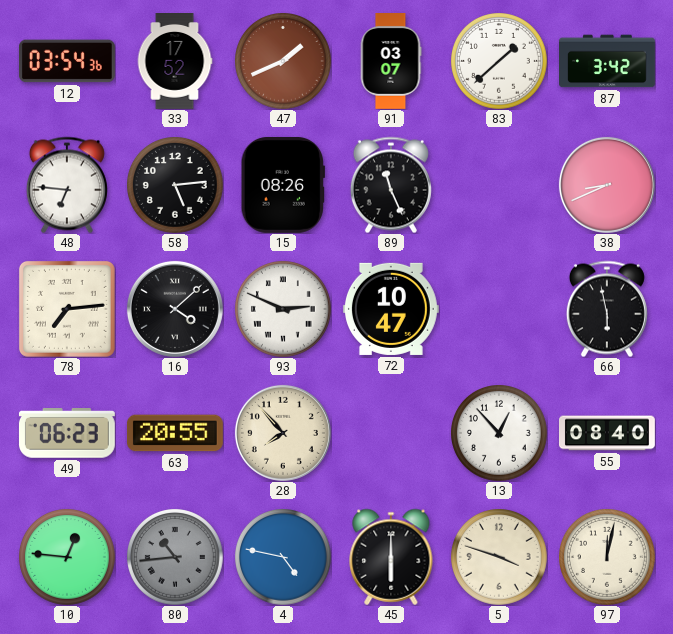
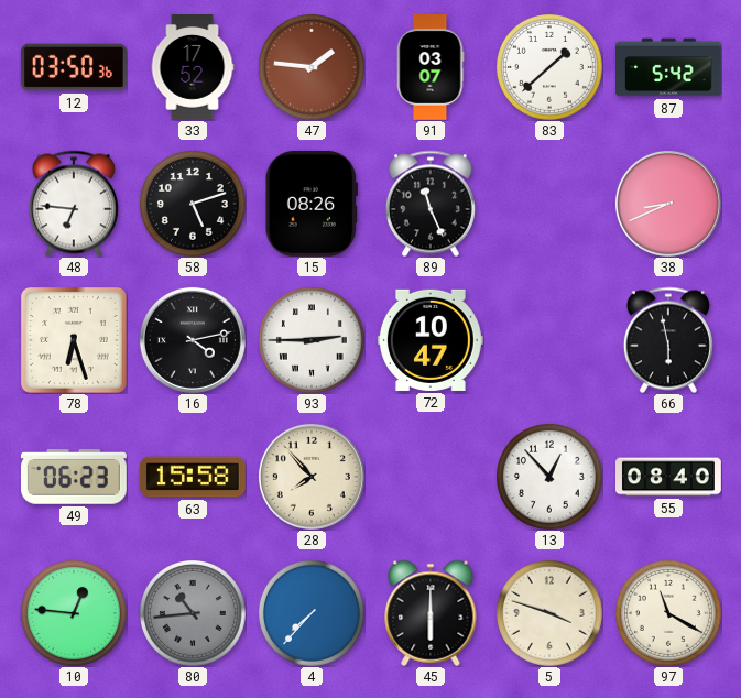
12: 03:54 -> 03:50
47: 1:41 -> 1:46
87: 3:42 -> 5:42
58: 5:14 -> 5:12
78: 7:14 -> 6:27
16: 4:08 -> 4:13
93: 2:49 -> 2:45
63: 20:55 -> 15:58
4: 4:47 -> 7:37
97: 12:02 -> 11:20
